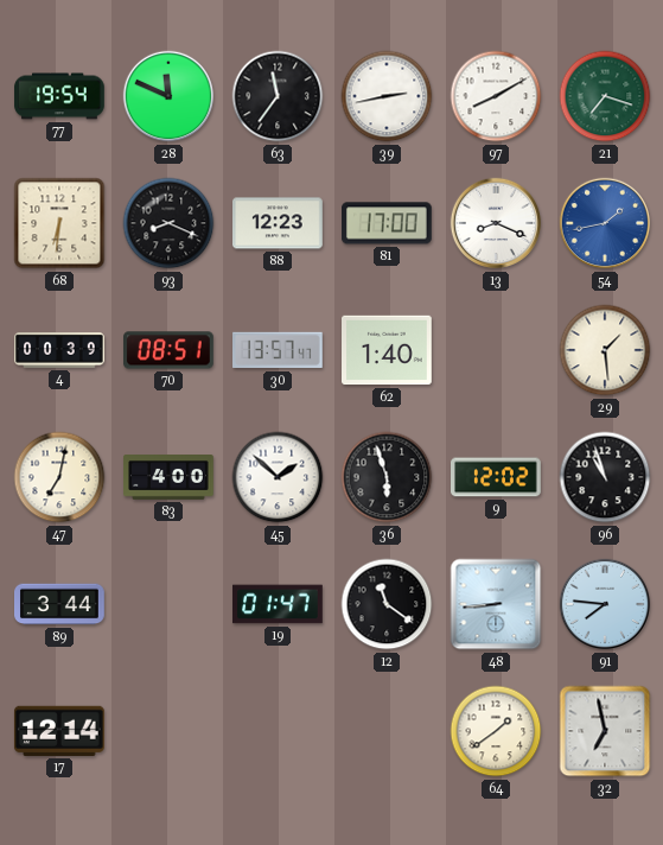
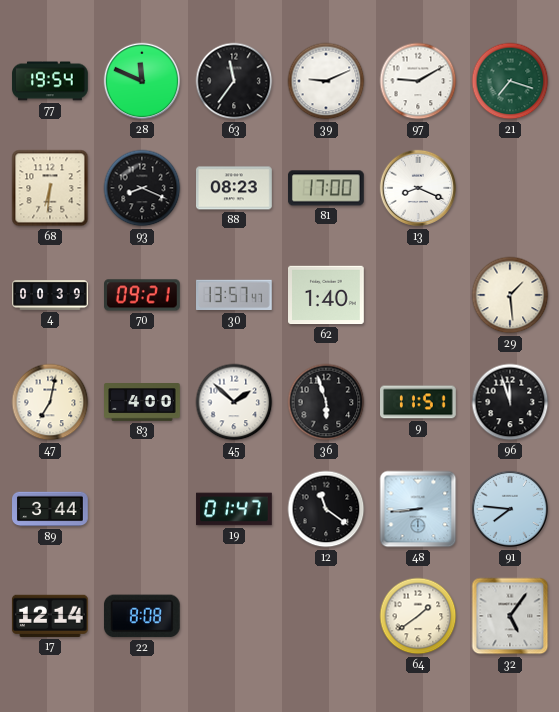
39: 2:43 -> 9:11
97: 8:10 -> 9:10
88: 12:23 -> 08:23
54: 1:43 -> none
70: 08:51 -> 09:21
9: 12:02 -> 11:51
96: 10:57 -> 11:57
22: none -> 8:08
32: 6:58 -> 5:06
